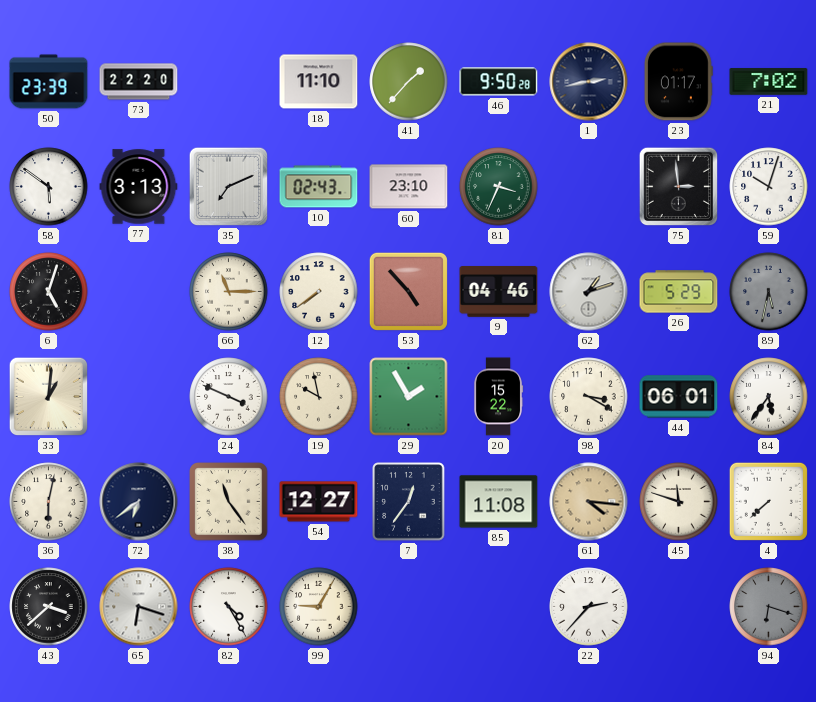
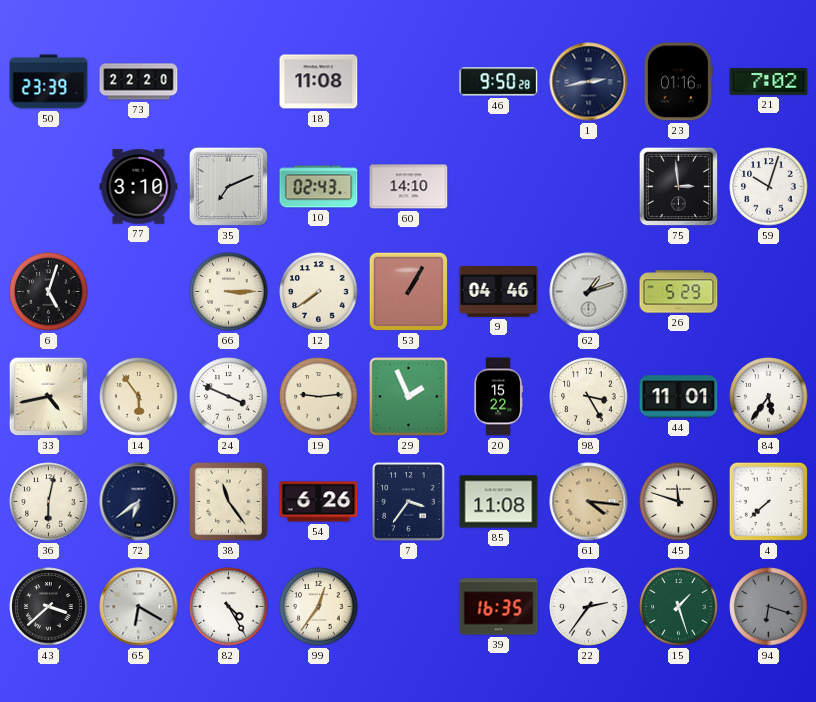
18: 11:10 -> 11:08
41: 1:37 -> none
23: 01:17 -> 01:16
58: 5:51 -> none
77: 3:13 -> 3:10
60: 23:10 -> 14:10
81: 3:34 -> none
66: 11:15 -> 3:15
53: 4:53 -> 1:05
89: 5:32 -> none
33: 1:01 -> 4:43
14: none -> 5:54
19: 9:58 -> 9:14
29: 1:55 -> 1:56
98: 3:20 -> 3:25
44: 06:01 -> 11:01
54: 12:27 -> 6:26
7: 12:36 -> 3:36
65: 6:18 -> 6:20
99: 9:05 -> 12:36
39: none -> 16:35
22: 2:37 -> 2:36
15: none -> 1:27
